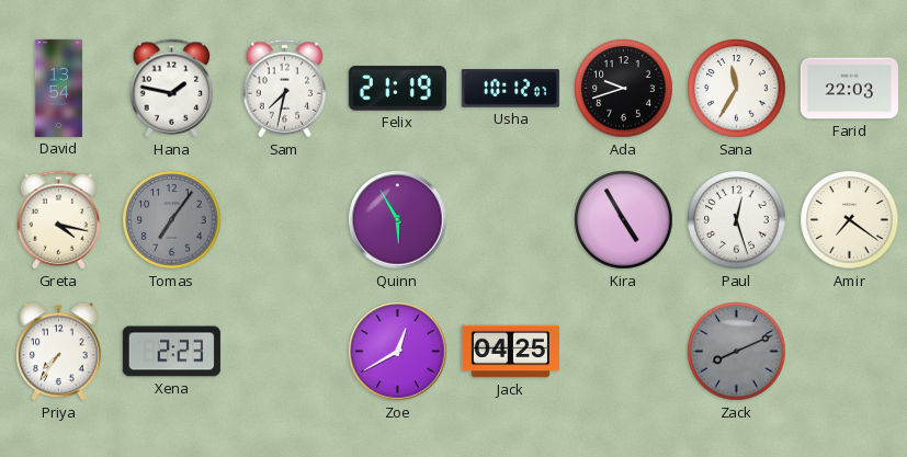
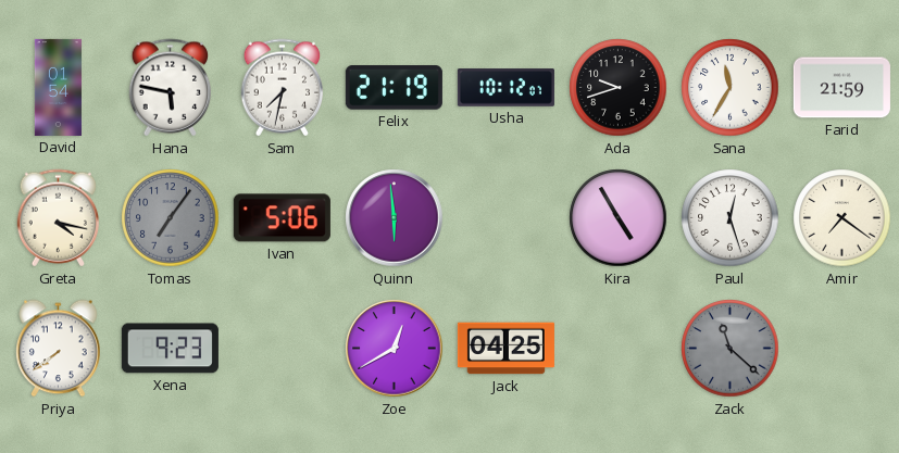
David: 13:54 -> 01:54
Hana: 1:47 -> 5:47
Farid: 22:03 -> 21:59
Ivan: none -> 5:06
Quinn: 5:55 -> 5:59
Priya: 7:36 -> 7:39
Xena: 2:23 -> 9:23
Zack: 8:11 -> 11:22
